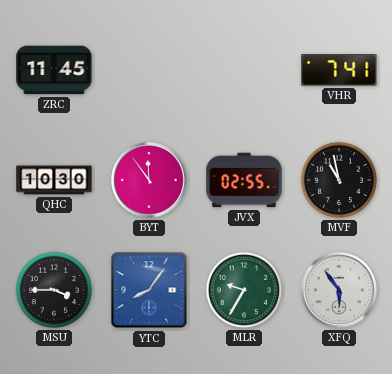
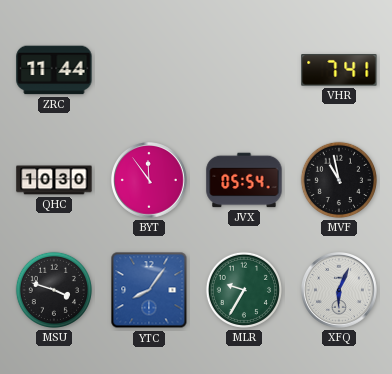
ZRC: 11:45 -> 11:44
JVX: 02:55 -> 05:54
MSU: 3:45 -> 3:48
XFQ: 5:54 -> 6:04
